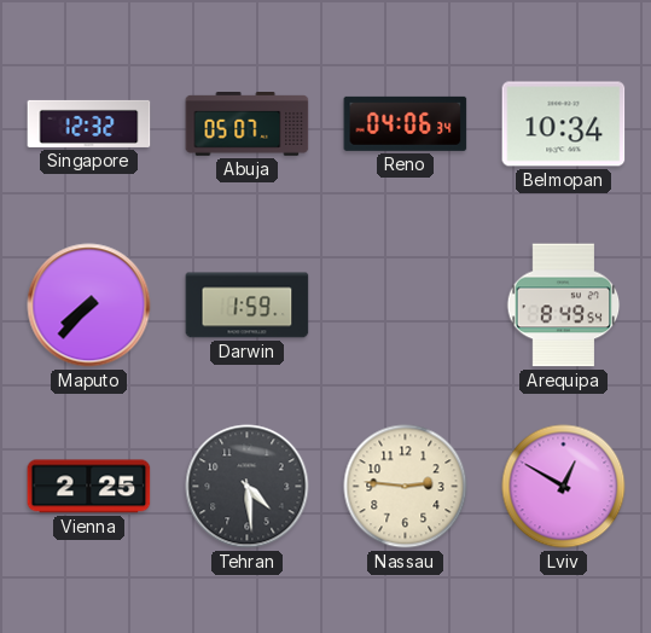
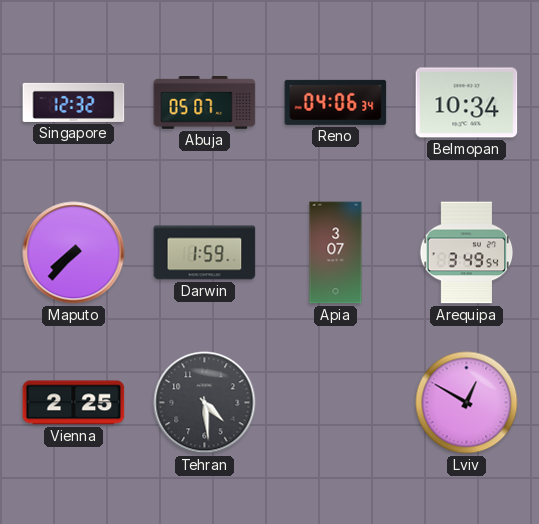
Apia: none -> 3:07
Arequipa: 8:49 -> 3:49
Nassau: 2:46 -> none
